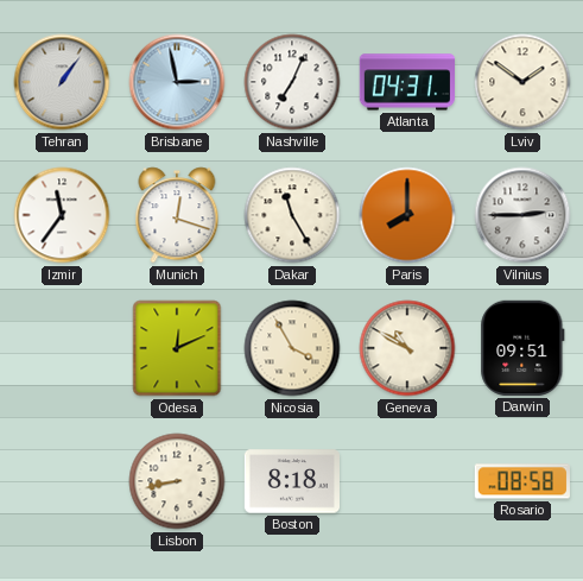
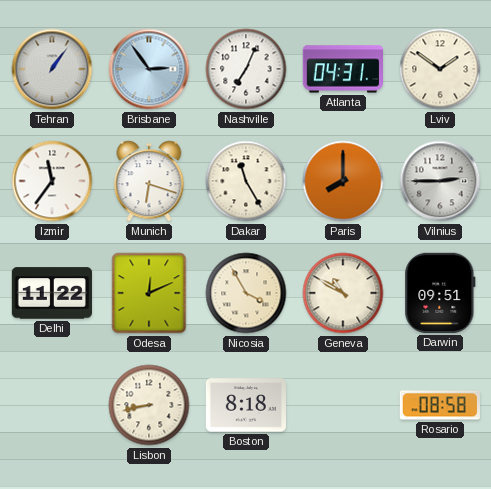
Brisbane: 2:58 -> 2:54
Munich: 12:18 -> 6:18
Delhi: none -> 11:22
